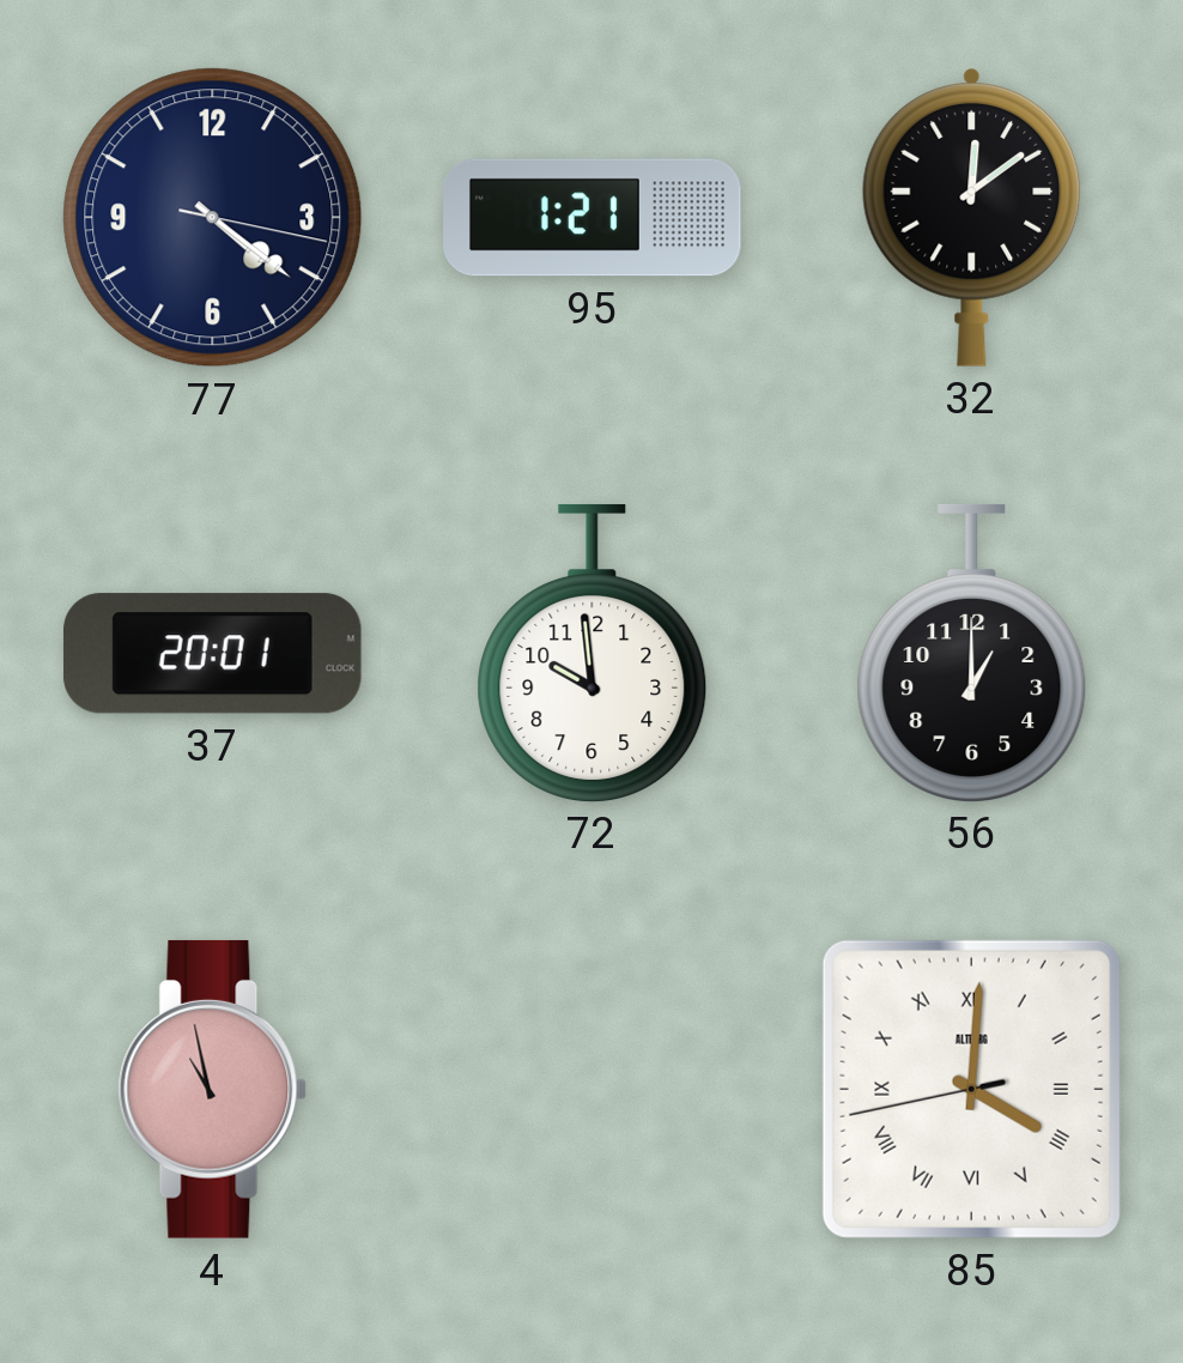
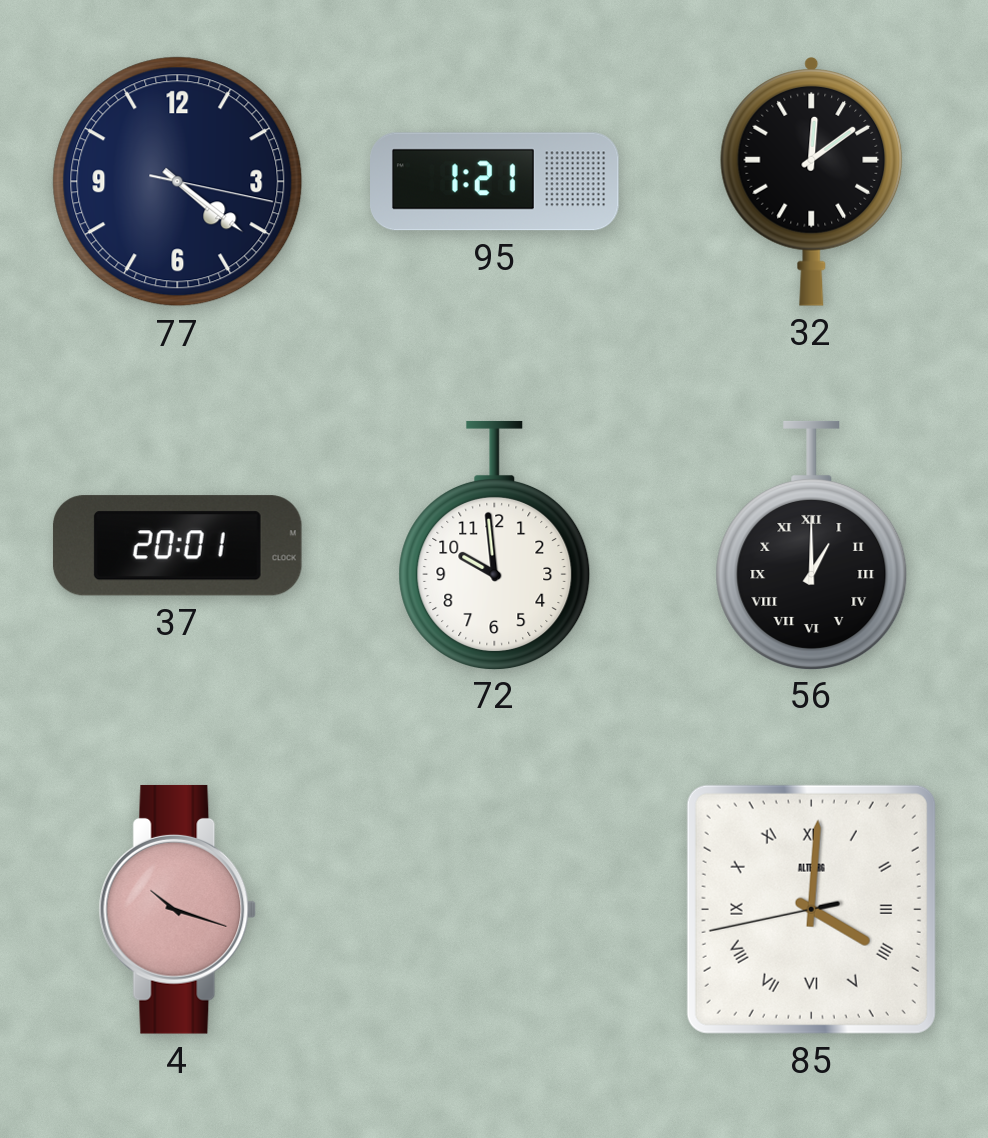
56 numerals: Arabic -> Roman
4: 10:58 -> 10:18
